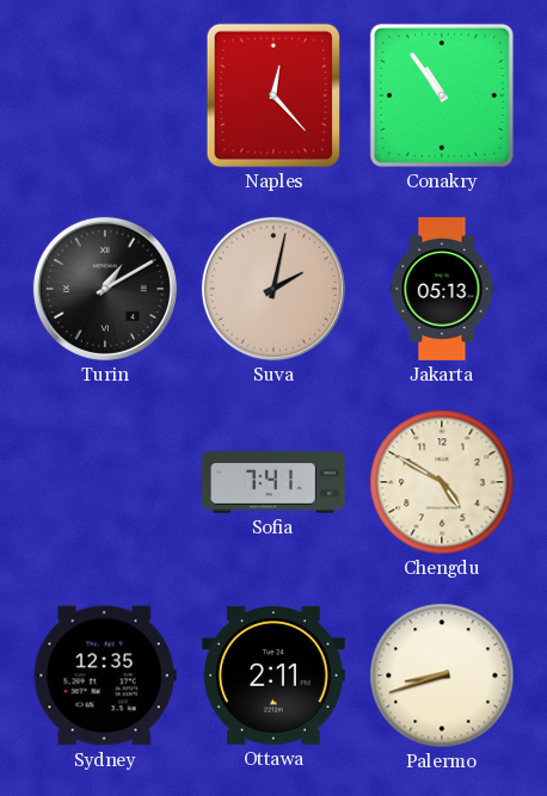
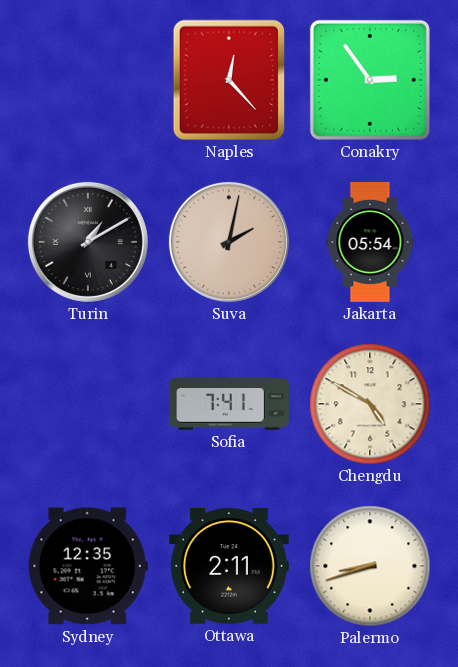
Conakry: 10:54 -> 2:54
Jakarta: 05:13 -> 05:54
